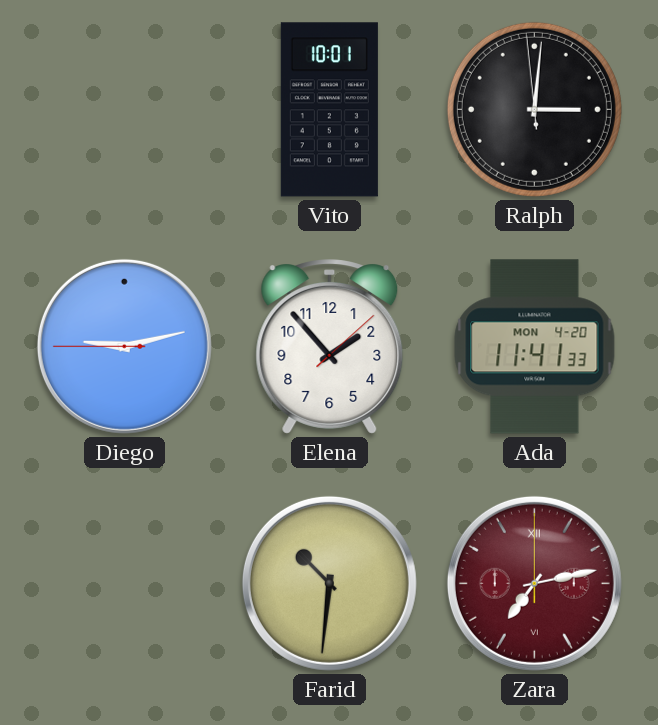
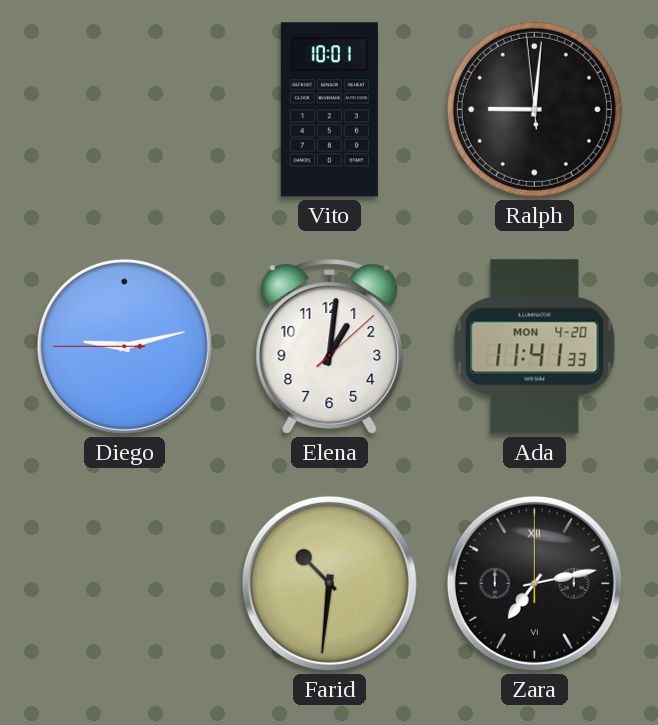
Ralph: 3:00 -> 9:00
Elena: 1:53 -> 1:01
Zara dial: burgundy -> black
